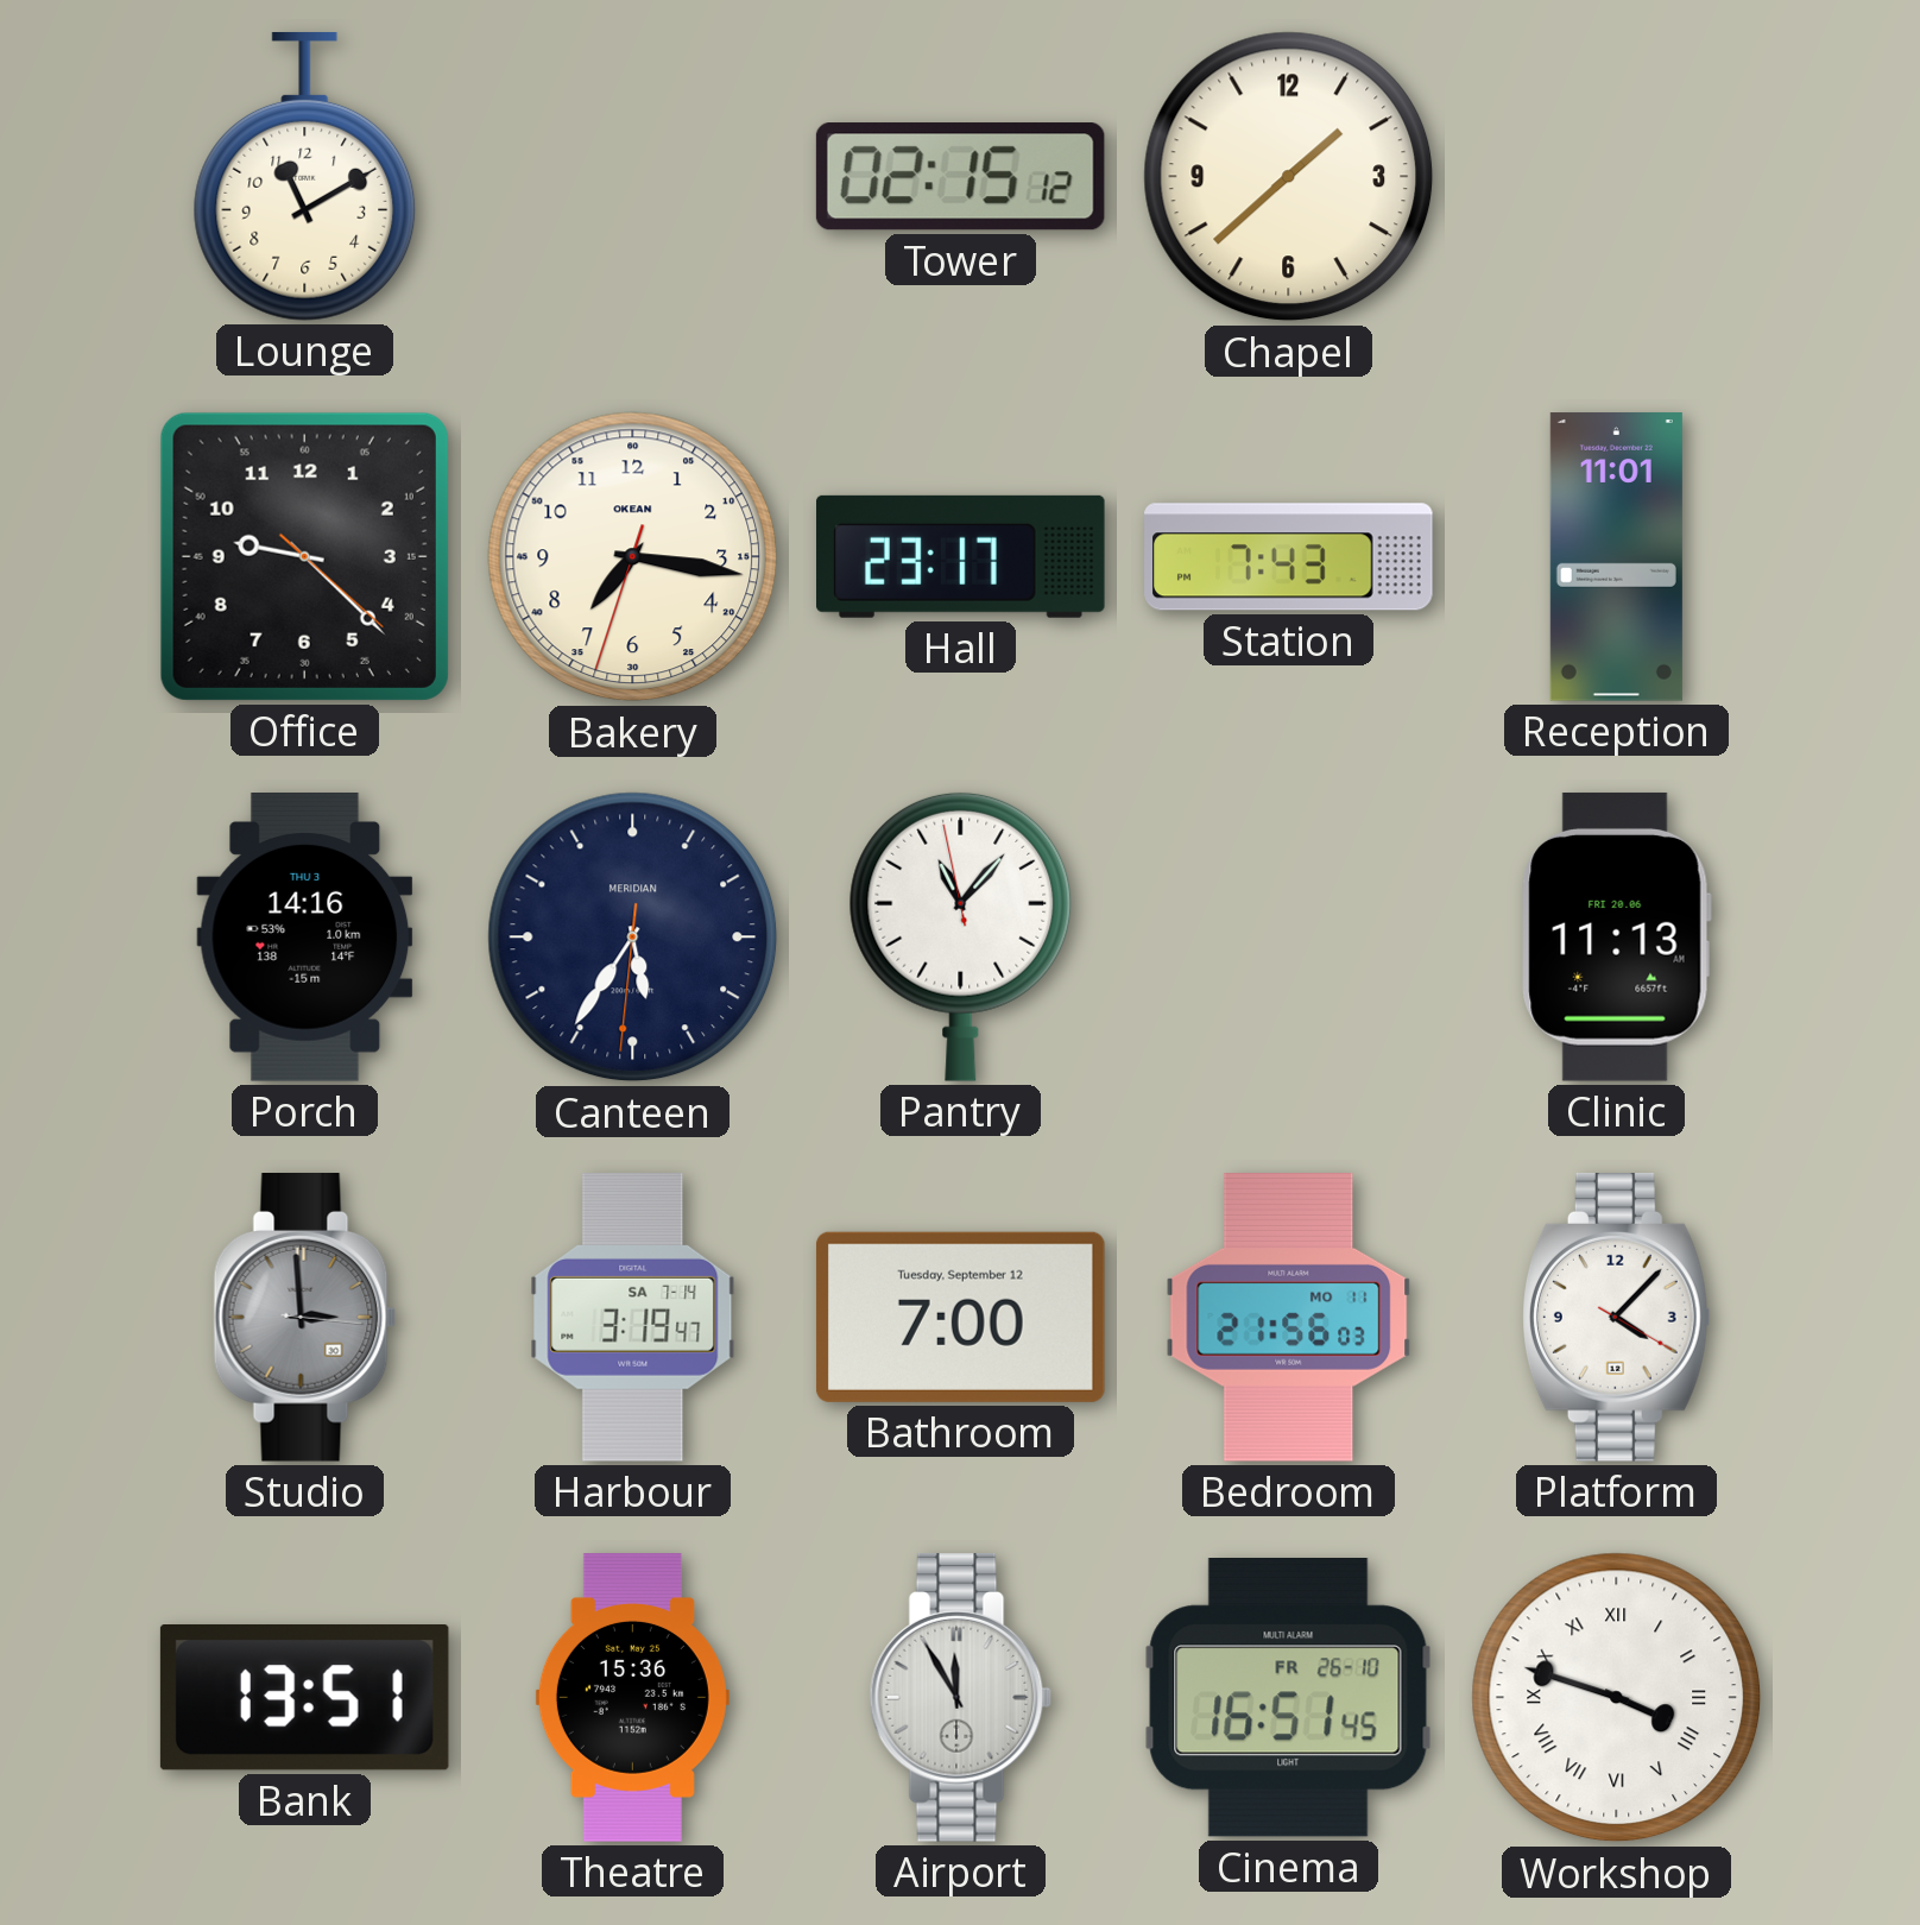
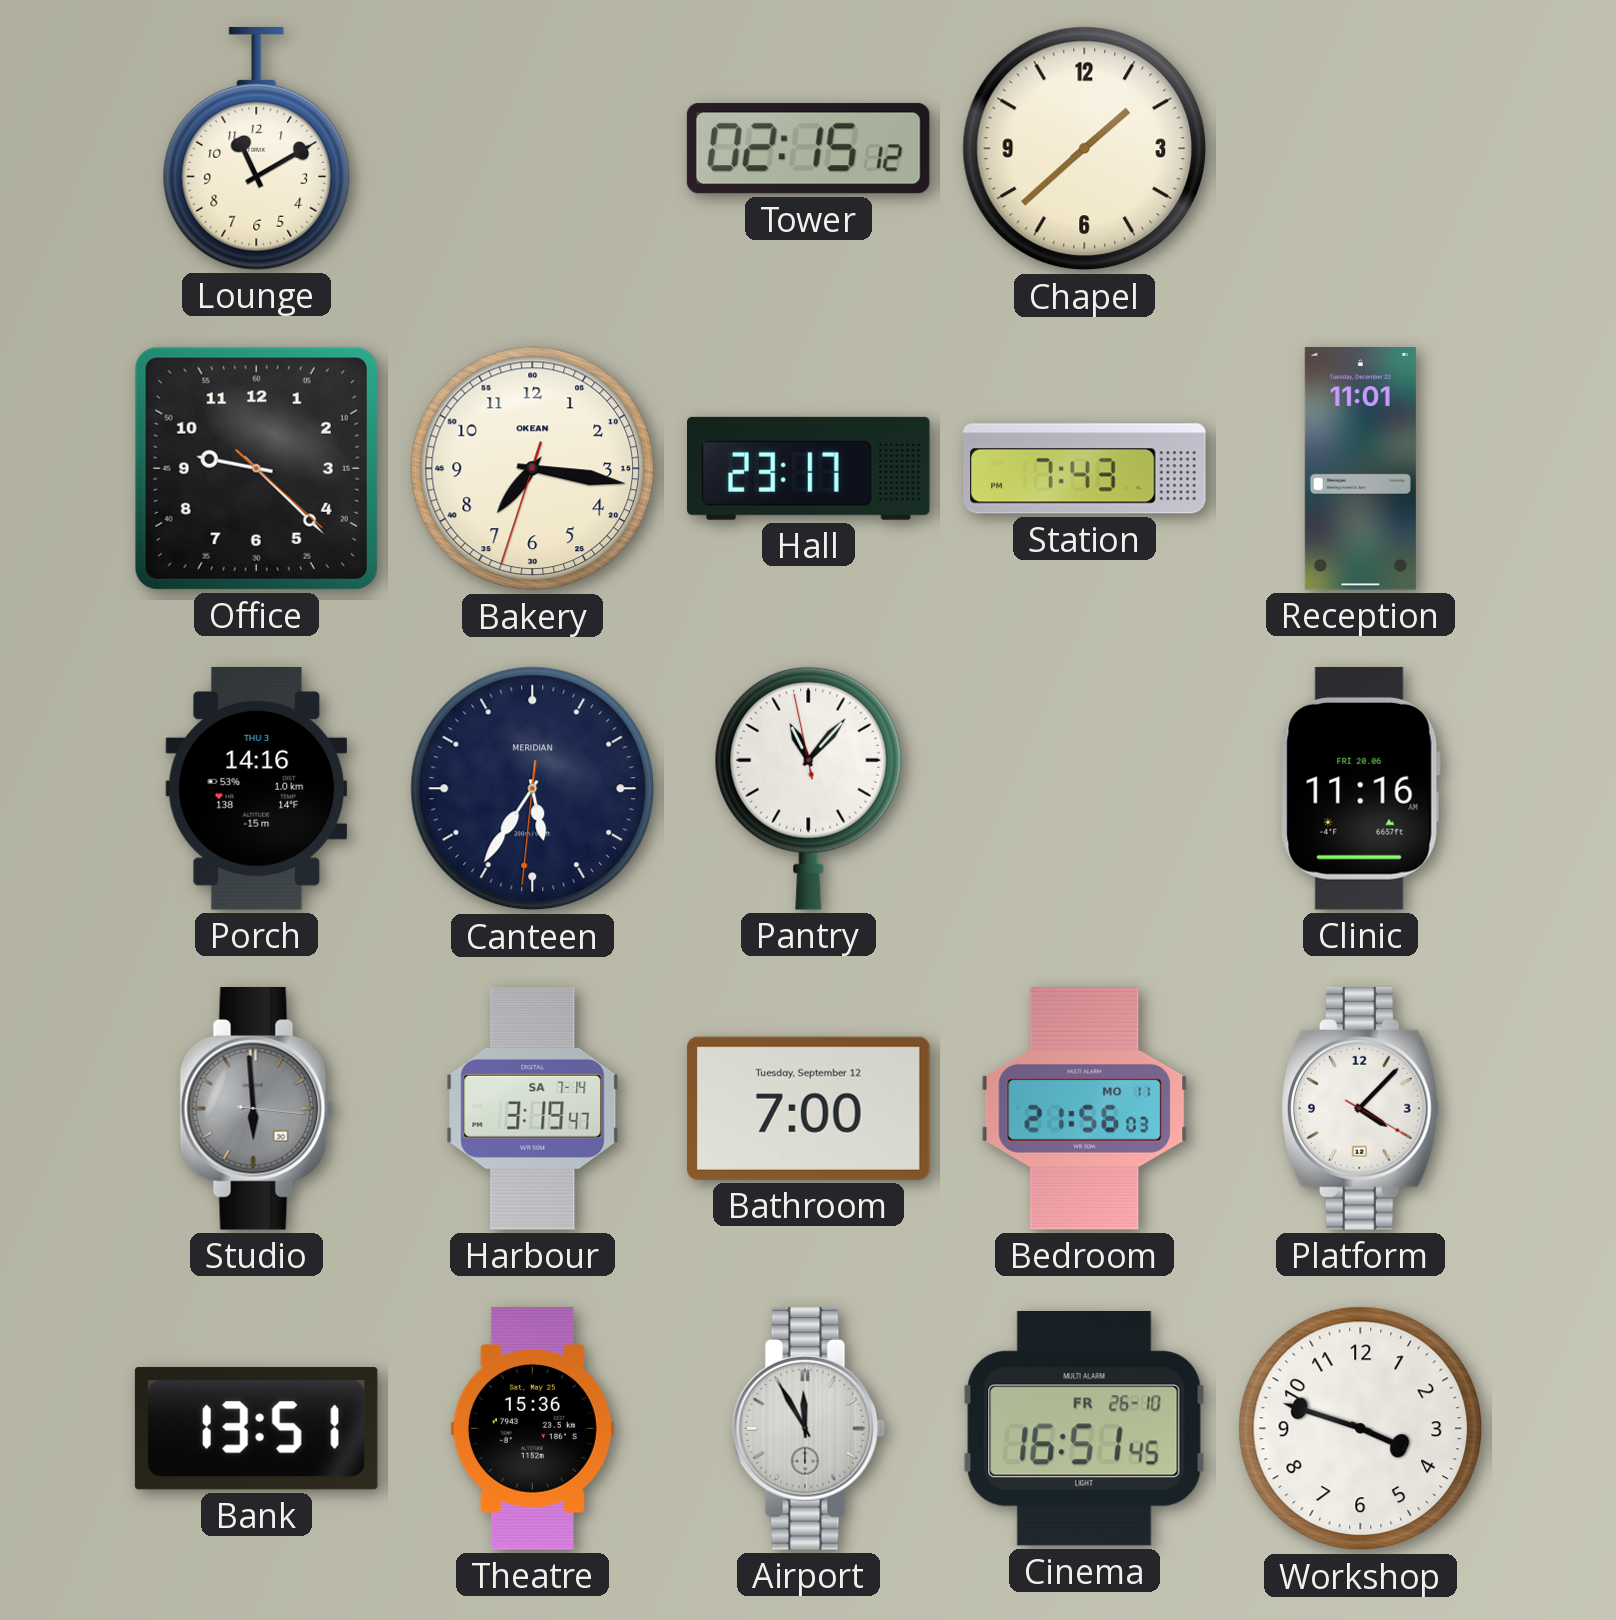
Clinic: 11:13 -> 11:16
Studio: 2:59 -> 5:59
Workshop numerals: Roman -> Arabic
